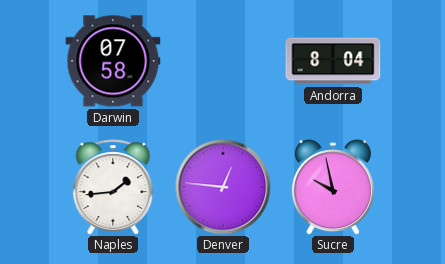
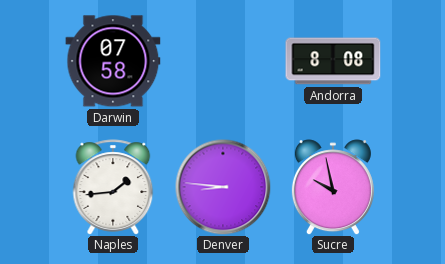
Andorra: 8:04 -> 8:08
Denver: 12:46 -> 8:46
